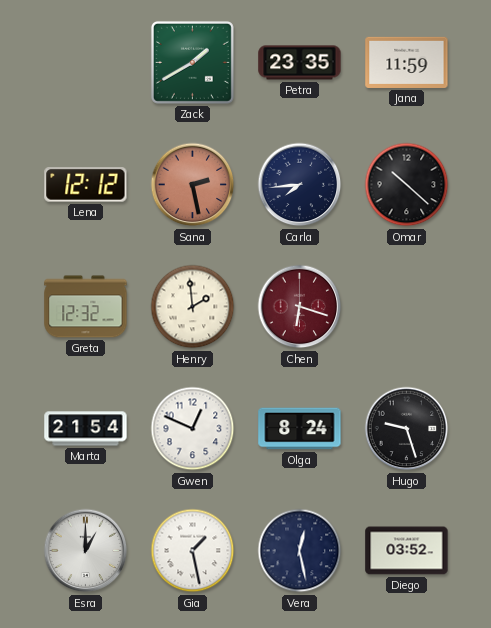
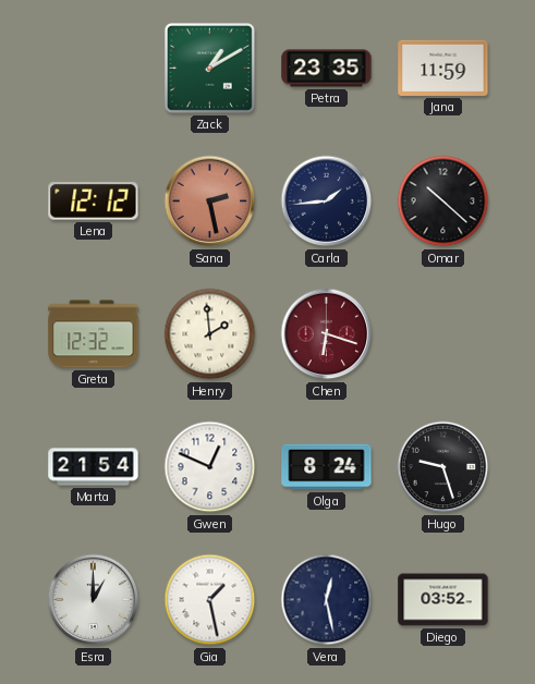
Zack: 1:40 -> 1:10
Carla: 7:44 -> 1:44
